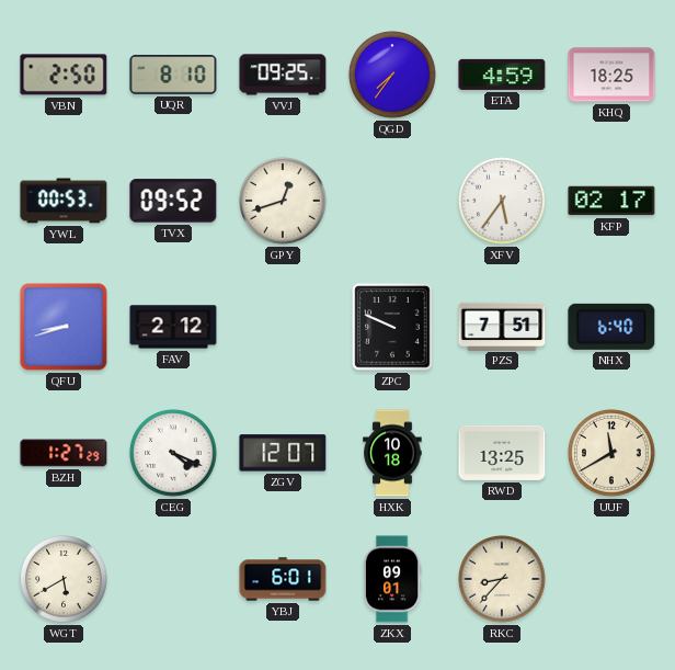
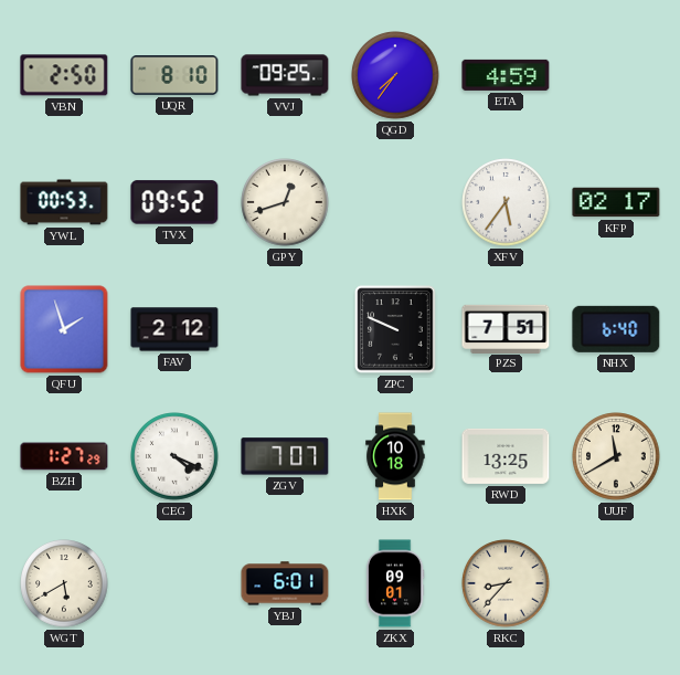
KHQ: 18:25 -> none
QFU: 8:42 -> 1:57
ZGV: 12:07 -> 7:07
